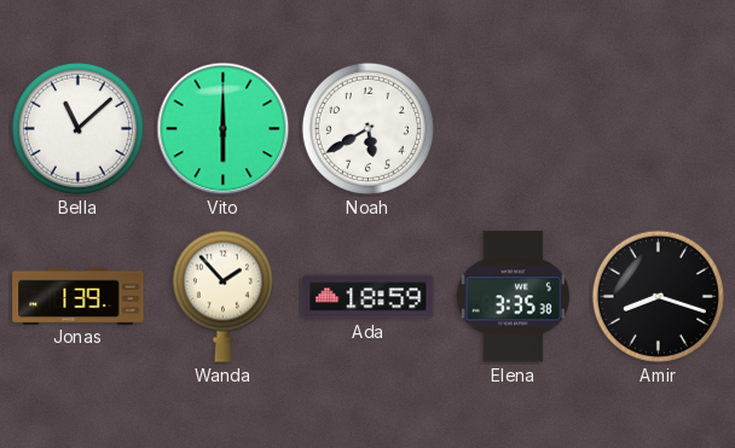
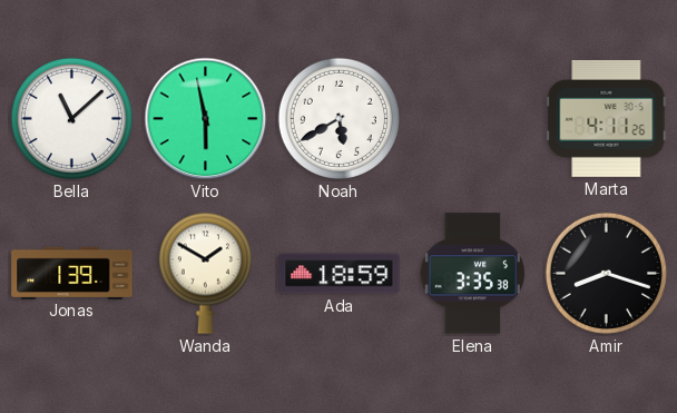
Vito: 6:00 -> 5:58
Marta: none -> 4:11
Wanda: 1:53 -> 1:50
